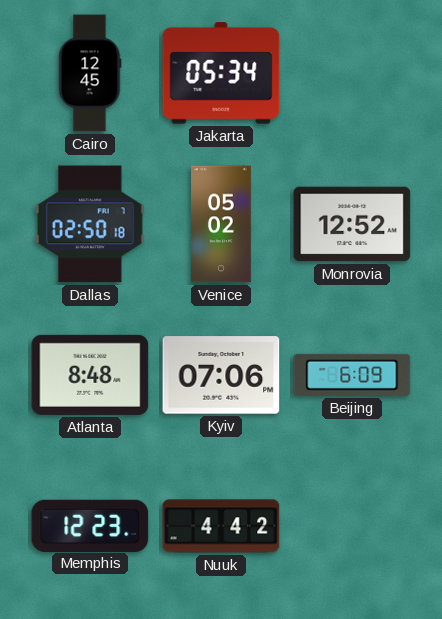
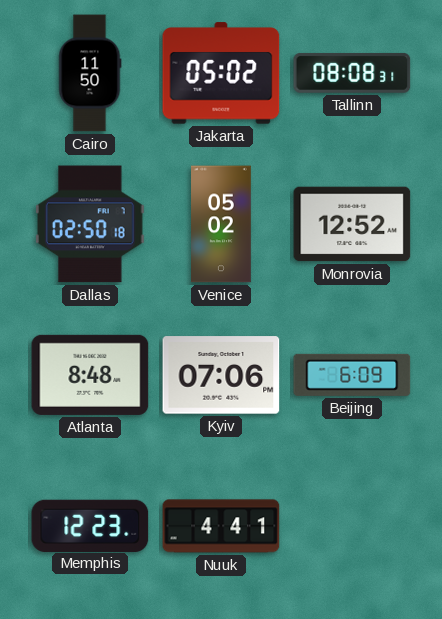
Cairo: 12:45 -> 11:50
Jakarta: 05:34 -> 05:02
Tallinn: none -> 08:08
Nuuk: 4:42 -> 4:41
